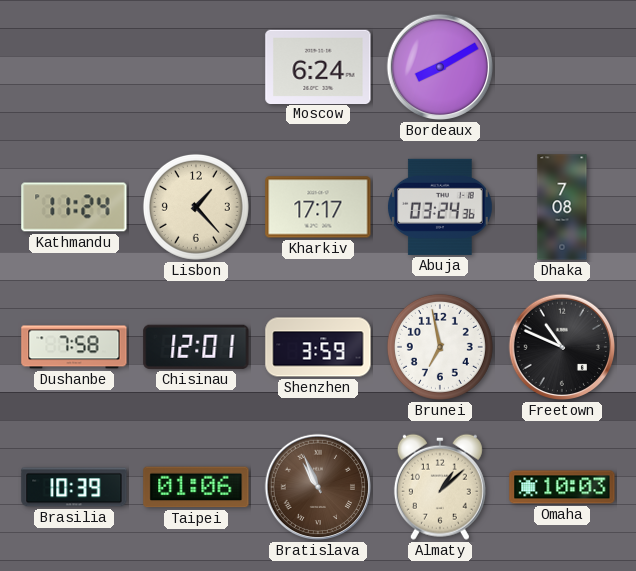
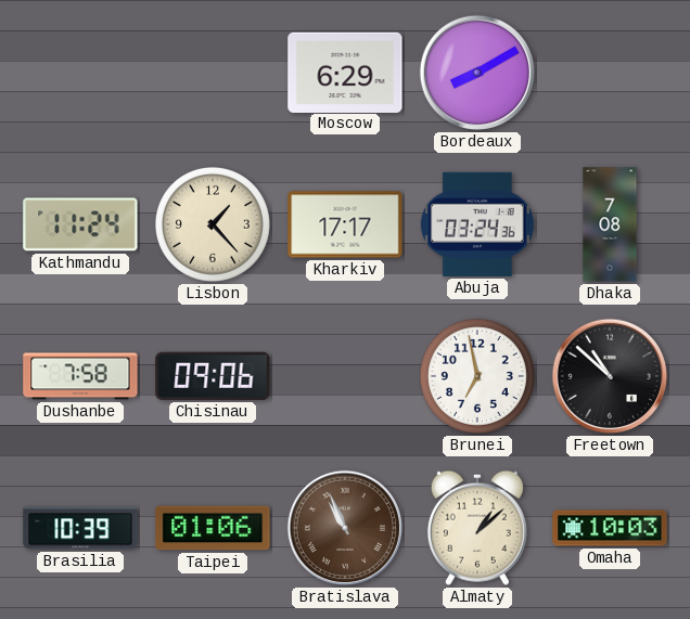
Moscow: 6:24 -> 6:29
Chisinau: 12:01 -> 09:06
Shenzhen: 3:59 -> none
Freetown: 10:49 -> 10:52
